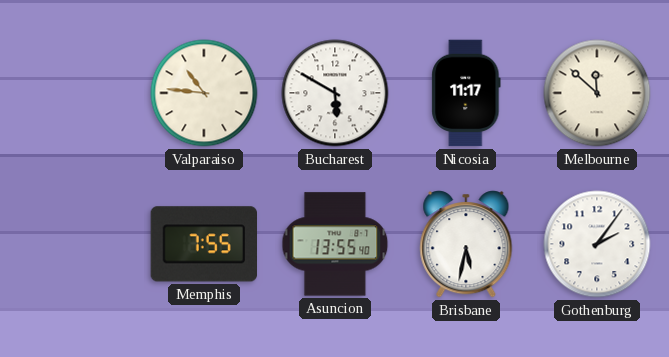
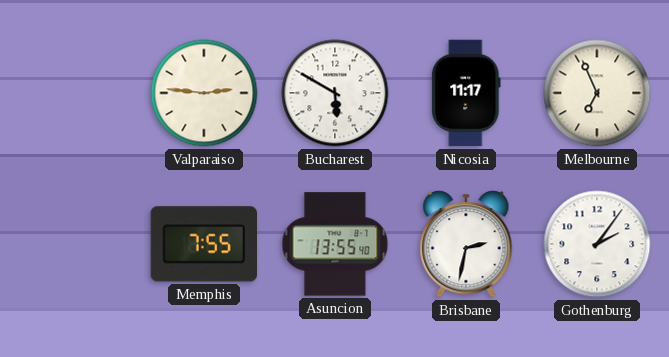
Valparaiso: 10:46 -> 2:46
Melbourne: 11:52 -> 6:56
Brisbane: 5:32 -> 2:32
